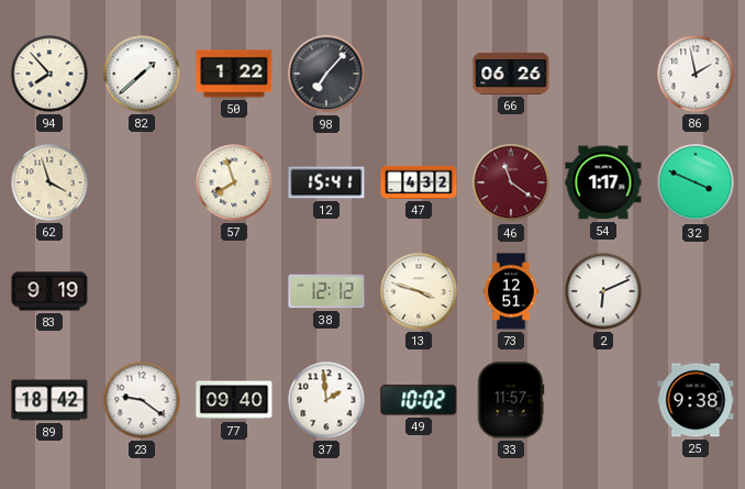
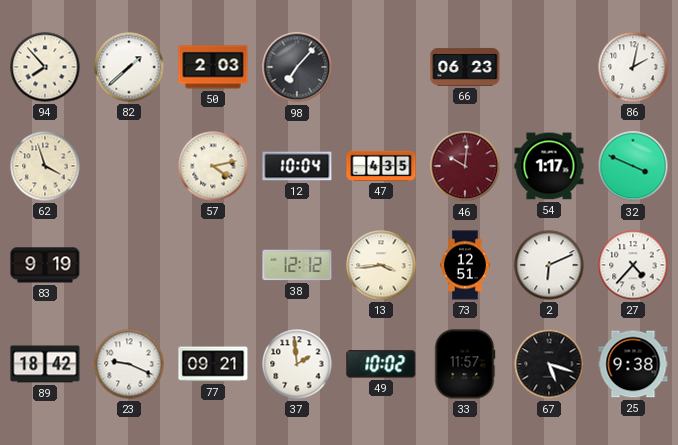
50: 1:22 -> 2:03
66: 06:26 -> 06:23
86: 1:58 -> 2:02
57: 7:57 -> 4:13
12: 15:41 -> 10:04
47: 4:32 -> 4:35
46: 11:21 -> 10:01
13: 3:48 -> 3:44
27: none -> 4:37
23: 9:21 -> 9:19
77: 09:40 -> 09:21
67: none -> 5:18
